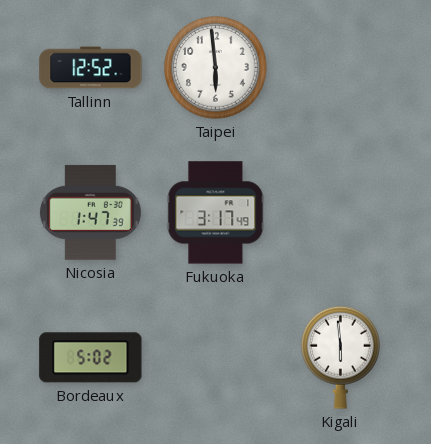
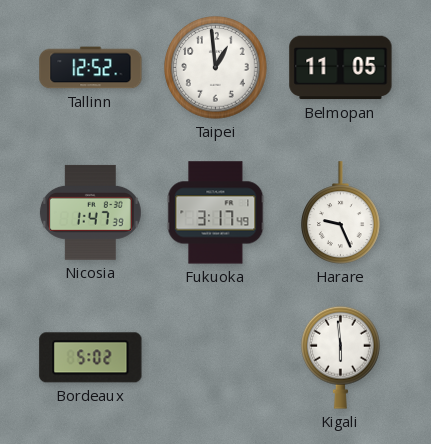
Taipei: 5:59 -> 12:59
Belmopan: none -> 11:05
Harare: none -> 9:26
